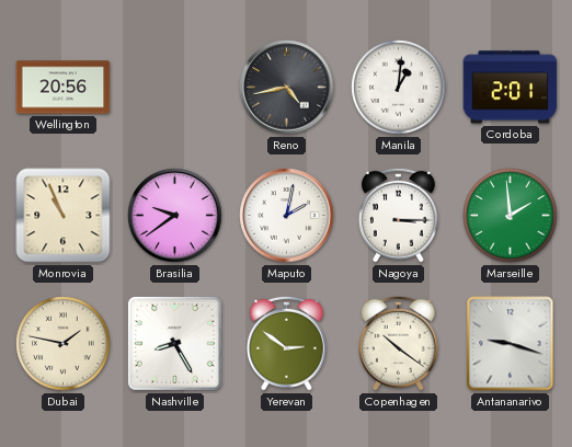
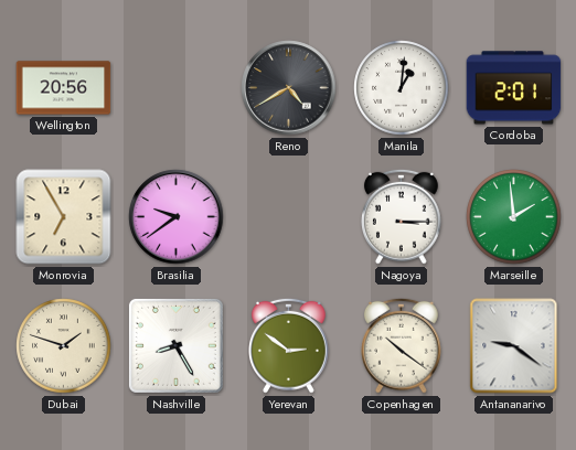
Reno: 4:43 -> 4:40
Monrovia: 10:56 -> 6:55
Maputo: 2:02 -> none
Dubai: 1:47 -> 1:48
Antananarivo: 9:18 -> 9:21
